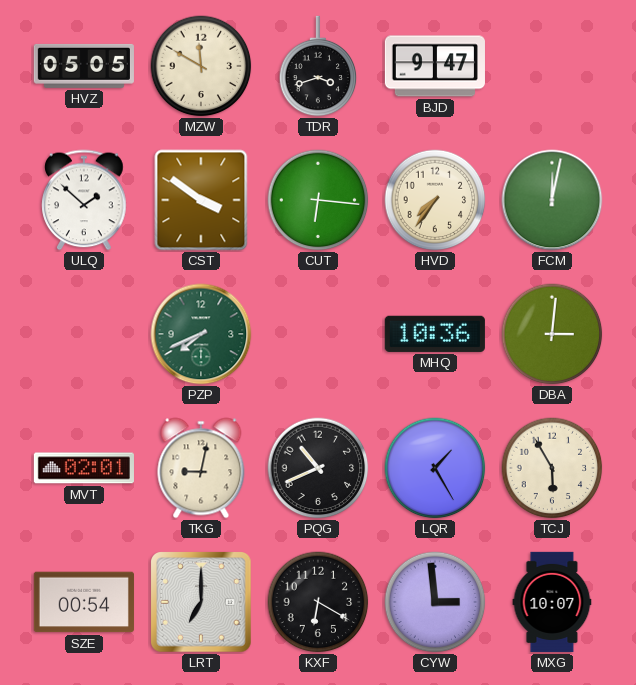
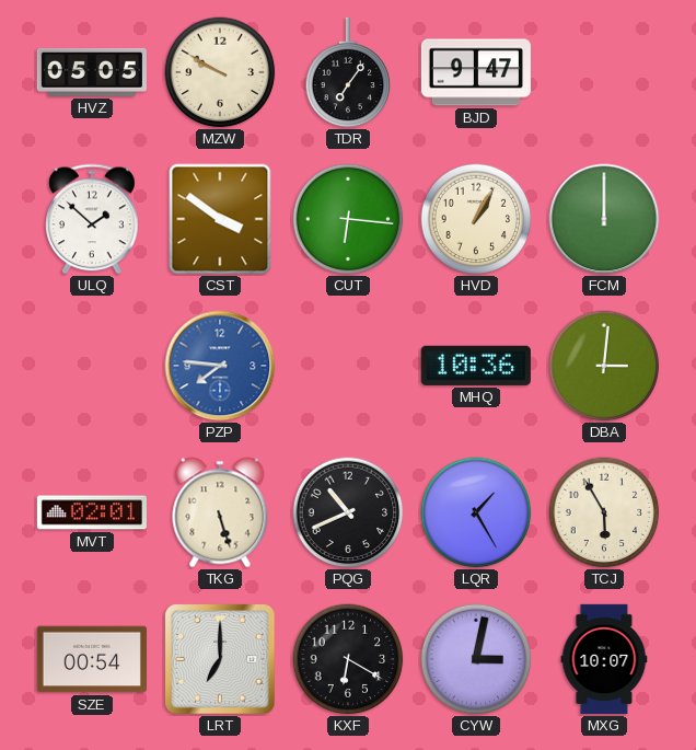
MZW: 11:50 -> 9:50
TDR: 3:42 -> 7:06
HVD: 7:36 -> 1:05
FCM: 12:02 -> 12:00
PZP: 7:41 -> 7:46
PZP dial: green -> blue
TKG: 9:02 -> 5:27
CYW: 2:59 -> 3:02
